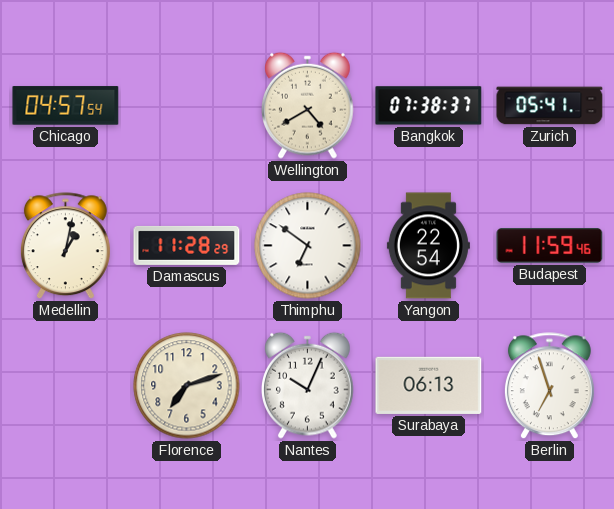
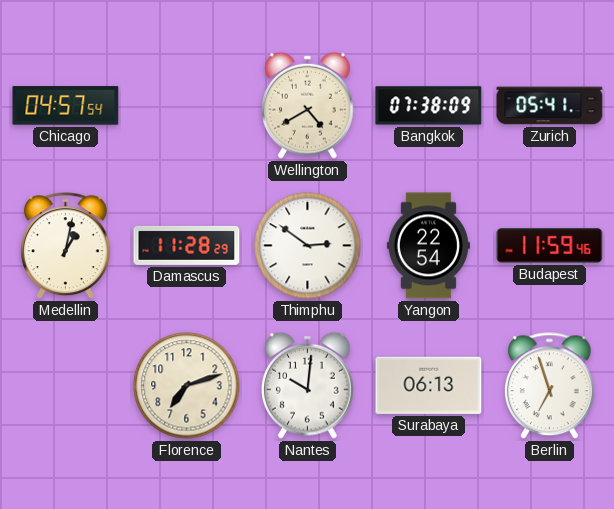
Bangkok: 07:38:37 -> 07:38:09
Thimphu: 6:51 -> 2:51
Nantes: 10:04 -> 10:01
